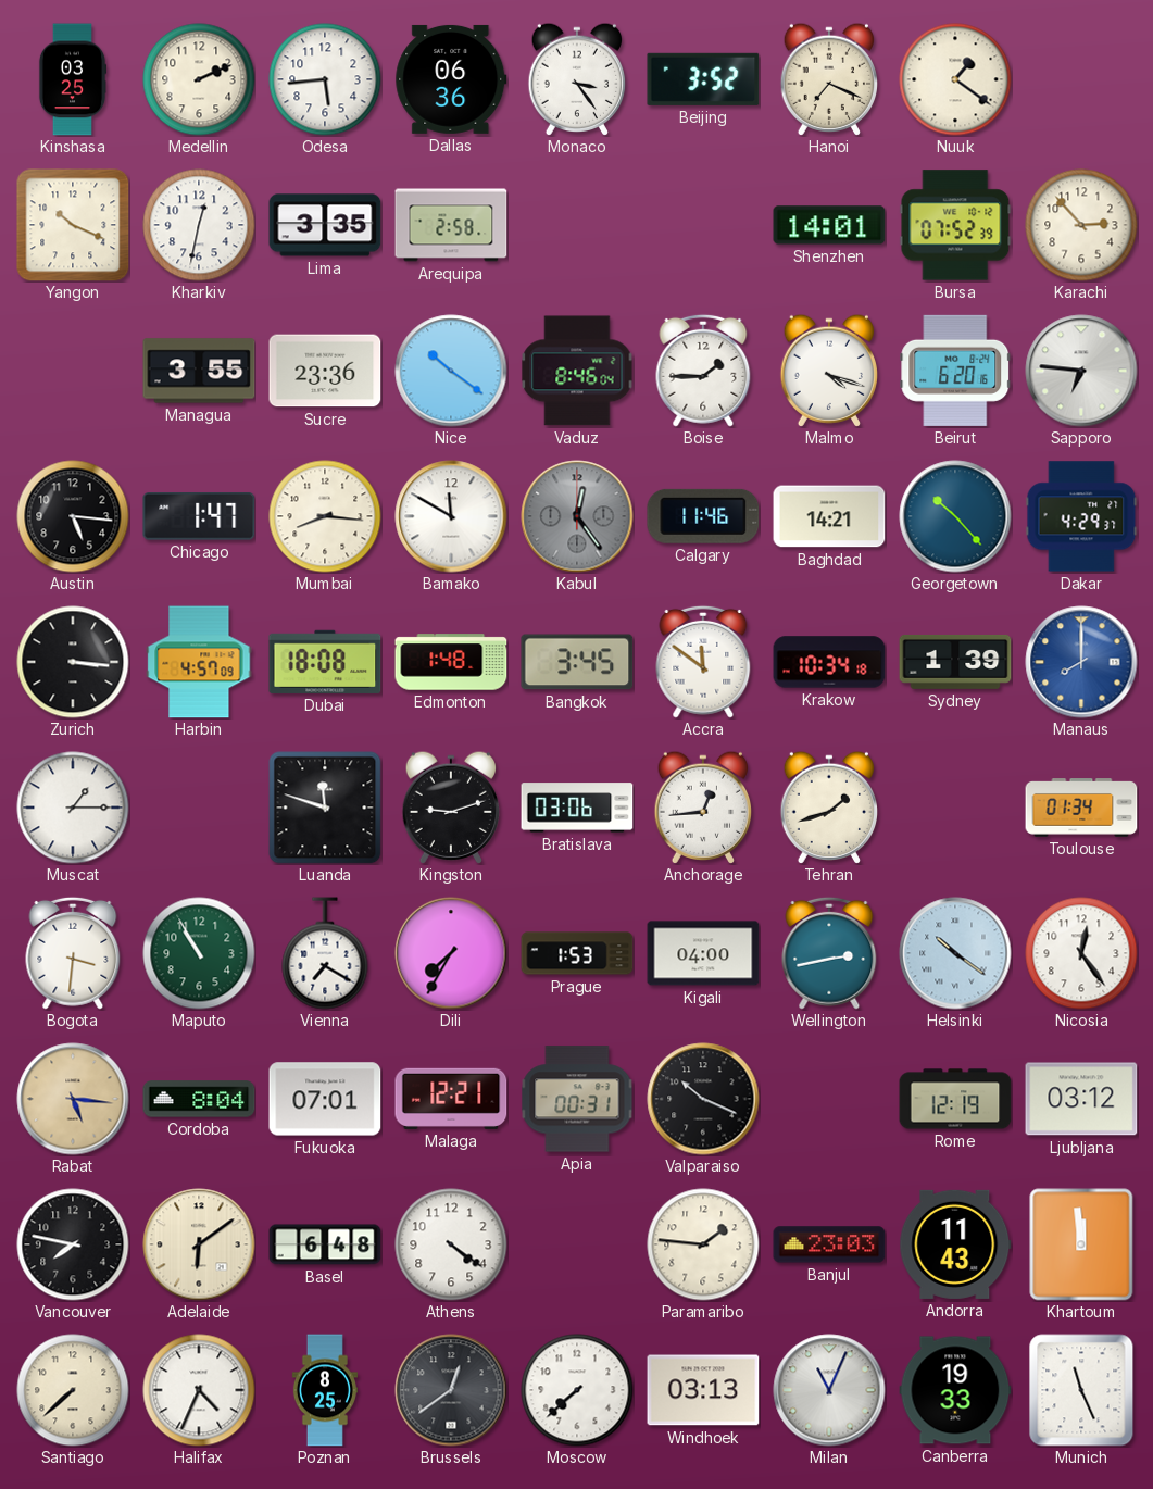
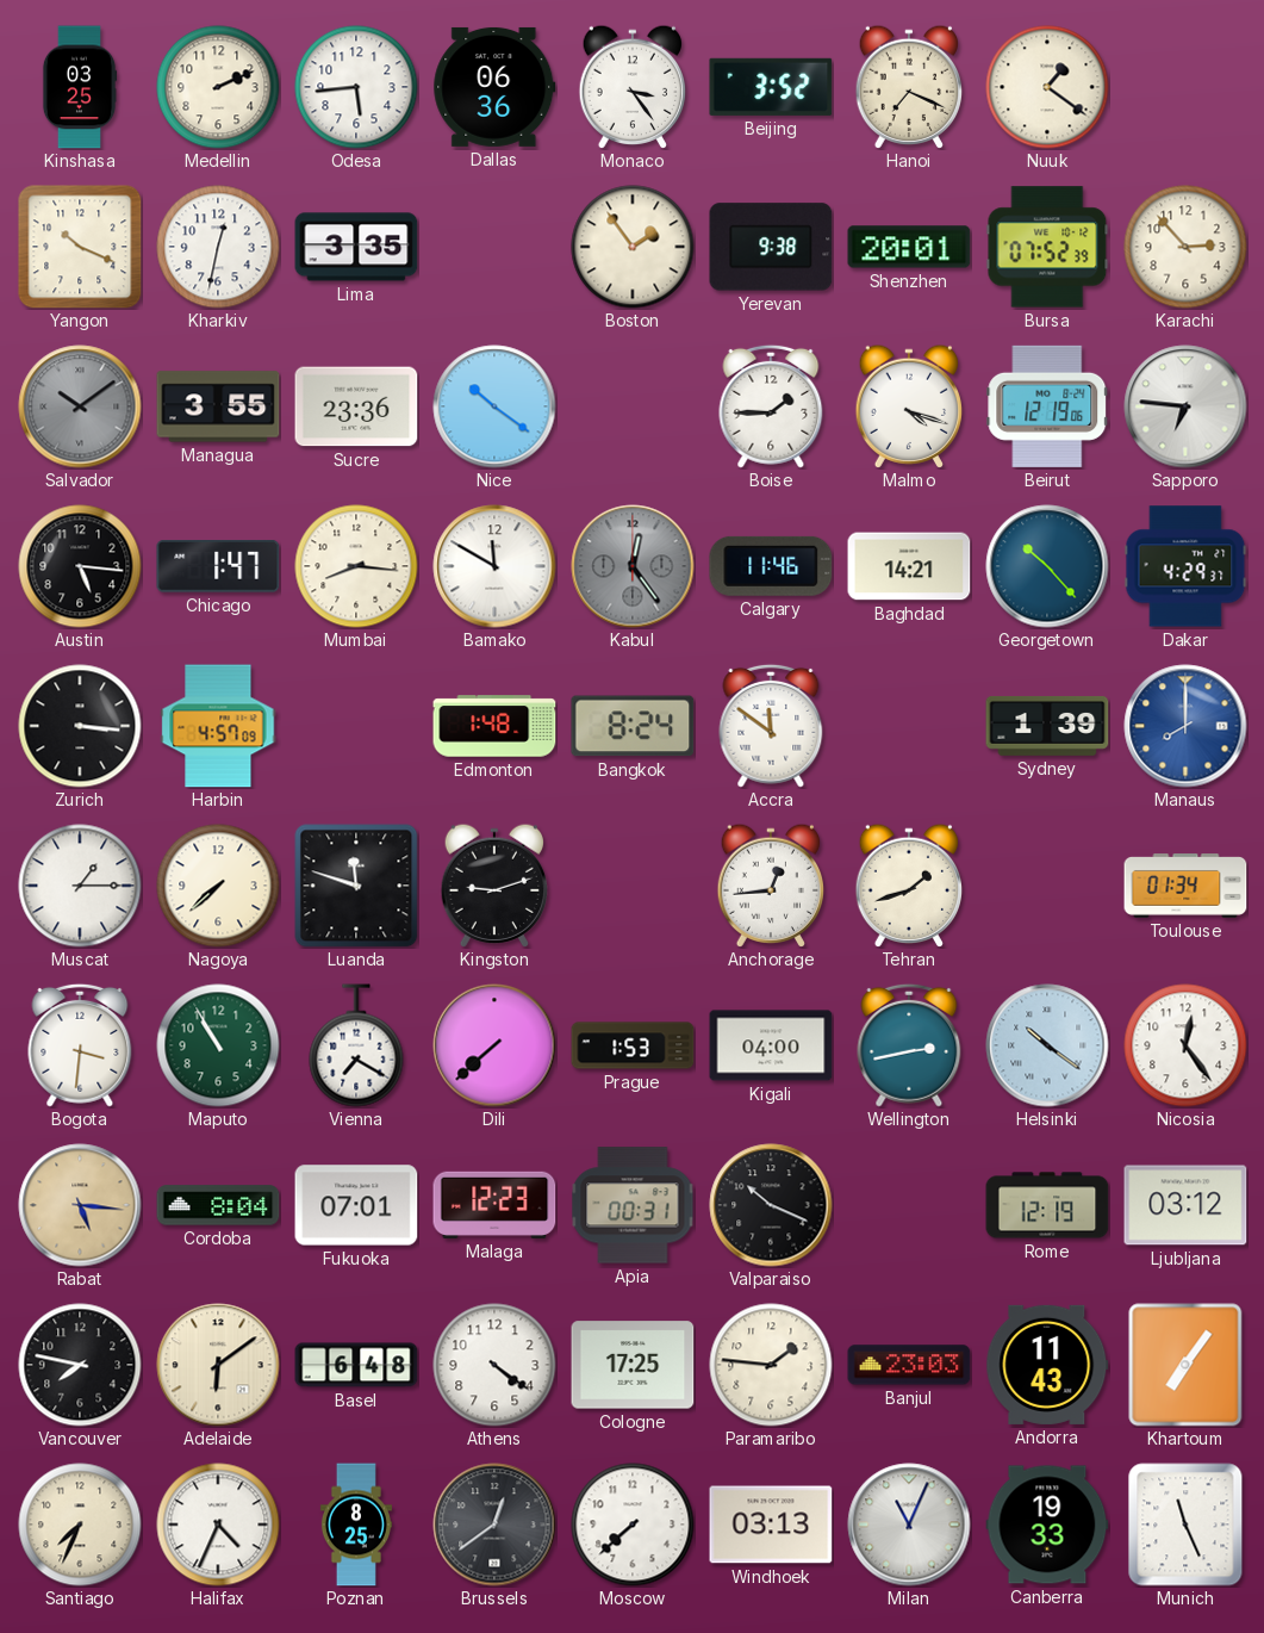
Arequipa: 2:58 -> none
Boston: none -> 1:54
Yerevan: none -> 9:38
Shenzhen: 14:01 -> 20:01
Salvador: none -> 10:09
Vaduz: 8:46 -> none
Beirut: 6:20 -> 12:19
Dubai: 18:08 -> none
Bangkok: 3:45 -> 8:24
Krakow: 10:34 -> none
Nagoya: none -> 7:38
Bratislava: 03:06 -> none
Dili: 7:35 -> 7:38
Malaga: 12:21 -> 12:23
Cologne: none -> 17:25
Khartoum: 11:59 -> 7:06
Santiago: 7:38 -> 7:34
